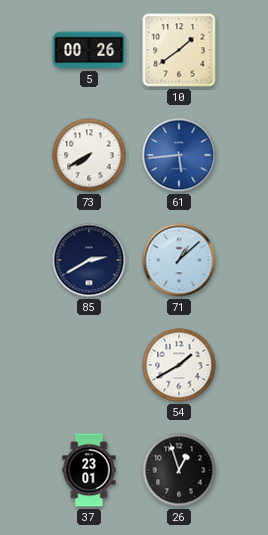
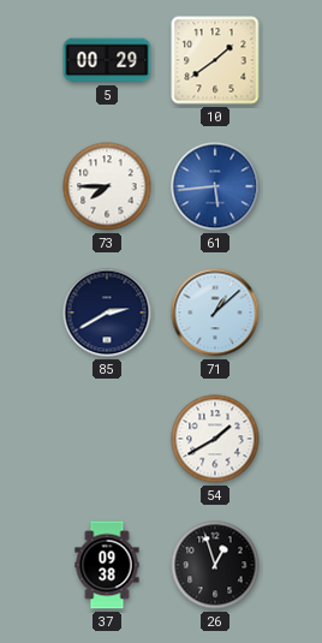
5: 00:26 -> 00:29
73: 7:40 -> 7:45
37: 23:01 -> 09:38
